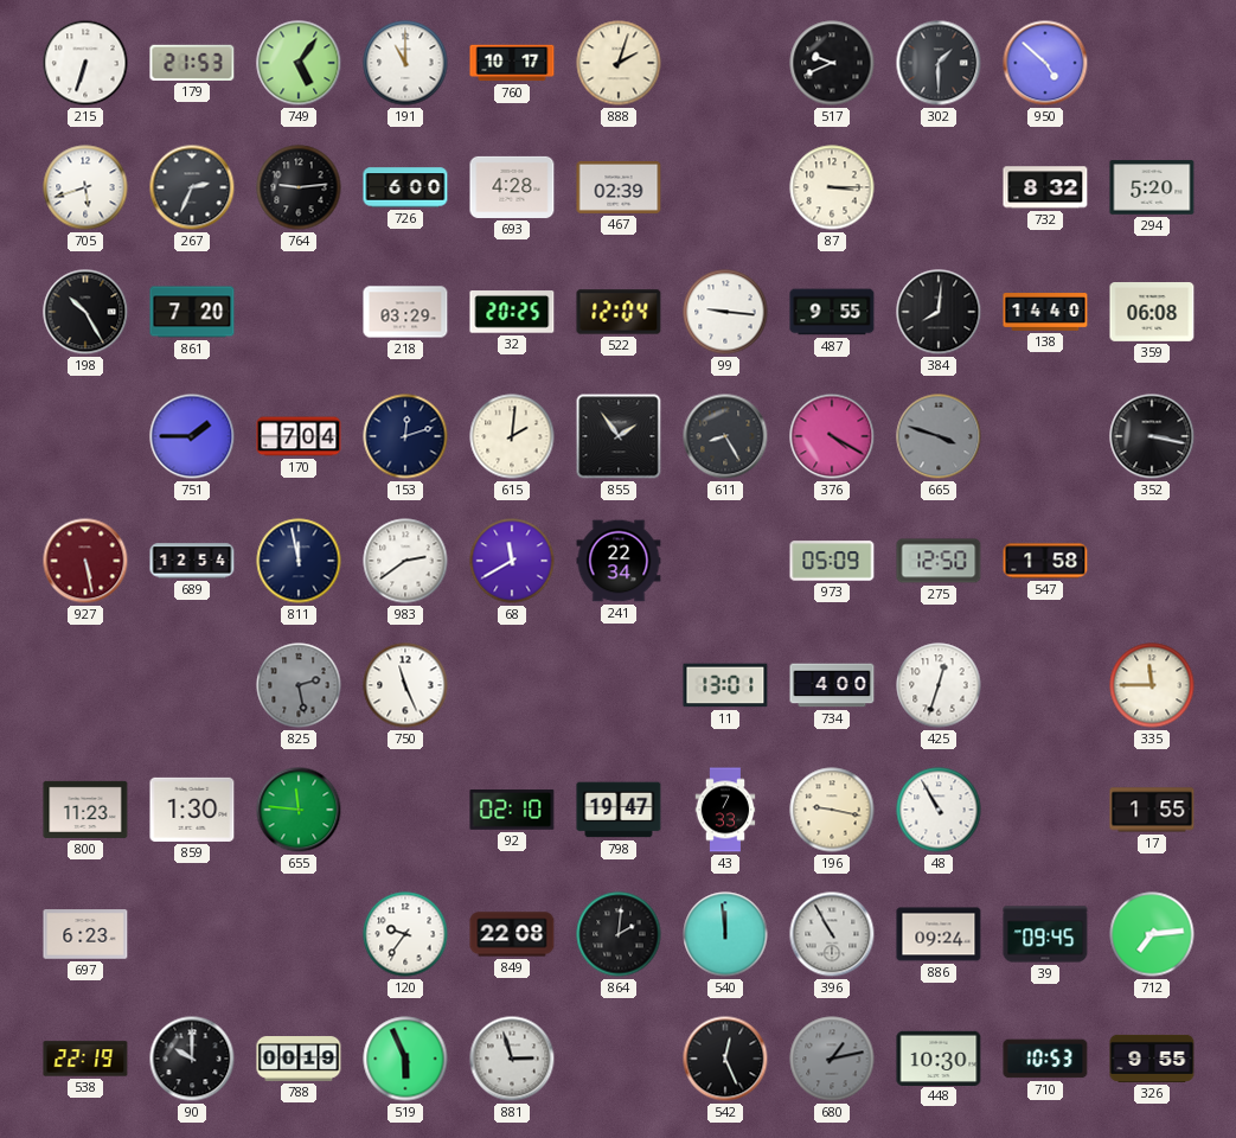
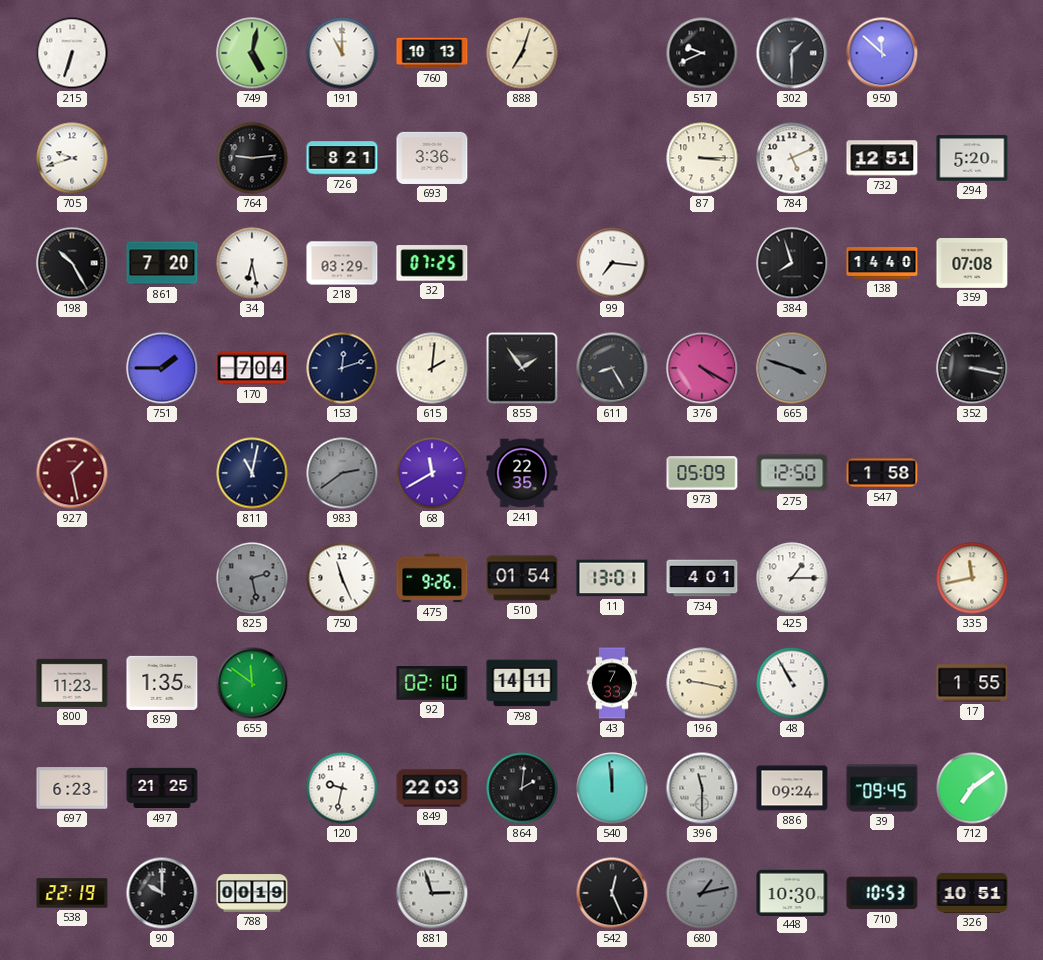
179: 21:53 -> none
749: 5:06 -> 5:02
760: 10:17 -> 10:13
888: 2:03 -> 7:03
950: 4:52 -> 11:52
705: 5:42 -> 9:42
267: 2:34 -> none
726: 6:00 -> 8:21
693: 4:28 -> 3:36
467: 02:39 -> none
784: none -> 5:11
732: 8:32 -> 12:51
34: none -> 6:28
32: 20:25 -> 07:25
522: 12:04 -> none
99: 9:16 -> 7:16
487: 9:55 -> none
384: 8:01 -> 7:57
359: 06:08 -> 07:08
927: 5:28 -> 1:28
689: 12:54 -> none
811: 11:58 -> 11:02
983 dial: white -> grey
241: 22:34 -> 22:35
475: none -> 9:26
510: none -> 01:54
734: 4:00 -> 4:01
425: 12:33 -> 1:15
335: 11:45 -> 11:43
859: 1:30 -> 1:35
655: 11:46 -> 11:51
798: 19:47 -> 14:11
497: none -> 21:25
120: 9:36 -> 9:32
849: 22:08 -> 22:03
396: 10:55 -> 11:30
712: 7:14 -> 7:09
519: 5:56 -> none
326: 9:55 -> 10:51
